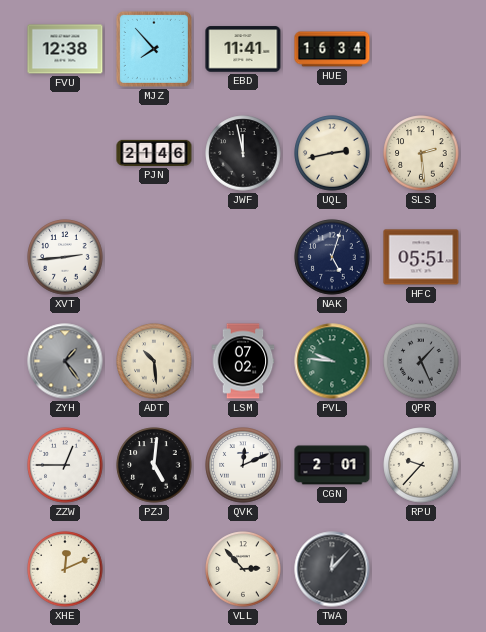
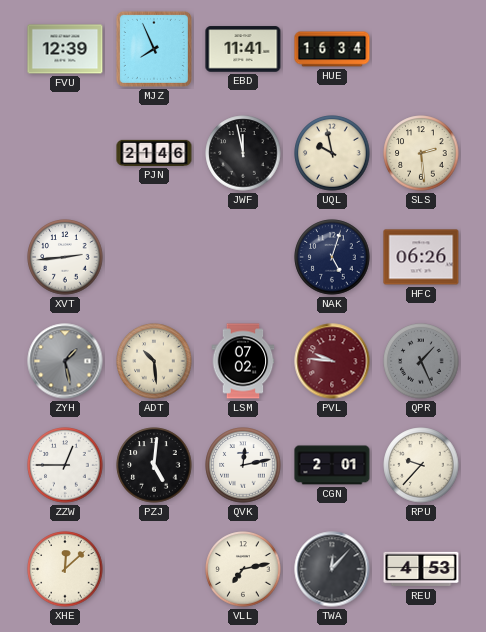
FVU: 12:38 -> 12:39
MJZ: 7:53 -> 7:56
UQL: 2:43 -> 9:58
HFC: 05:51 -> 06:26
ZYH: 1:24 -> 1:28
PVL dial: green -> burgundy
QVK: 12:11 -> 12:13
XHE: 12:11 -> 12:08
VLL: 2:53 -> 7:13
REU: none -> 4:53
